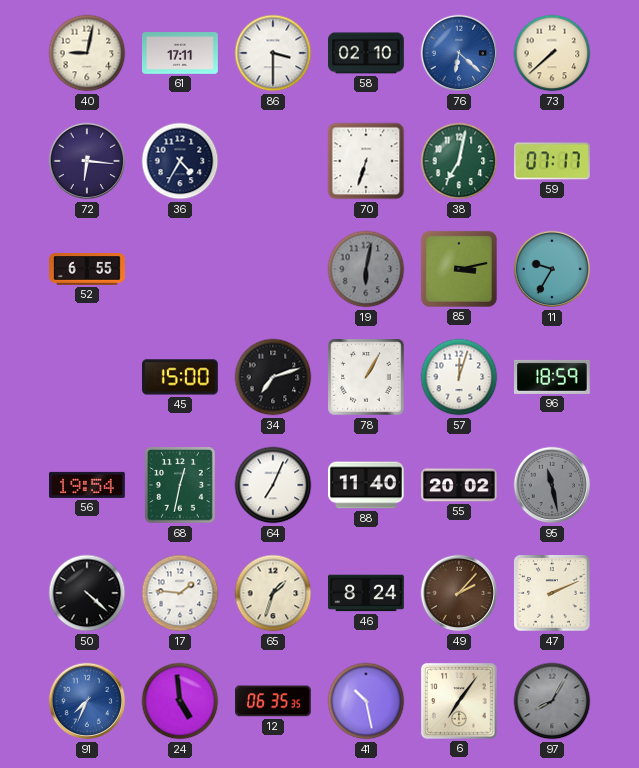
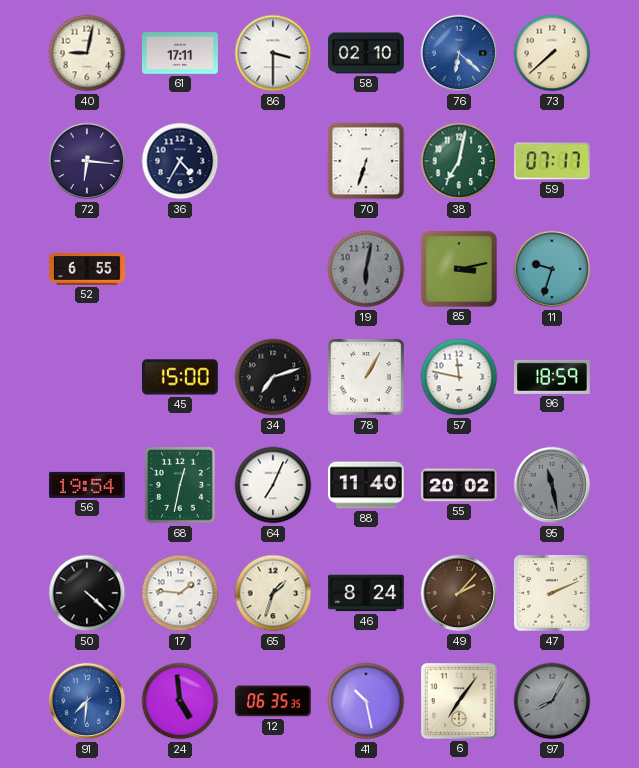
11: 9:35 -> 9:33
57: 12:03 -> 11:47
91: 7:34 -> 7:31
